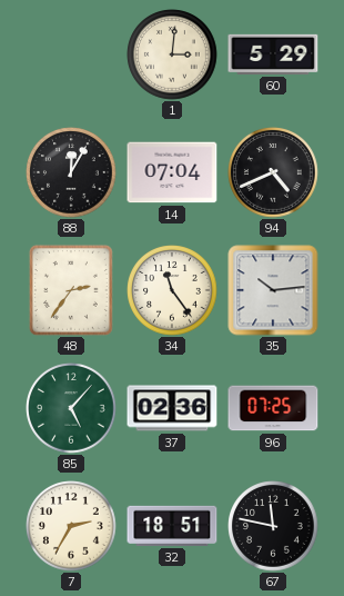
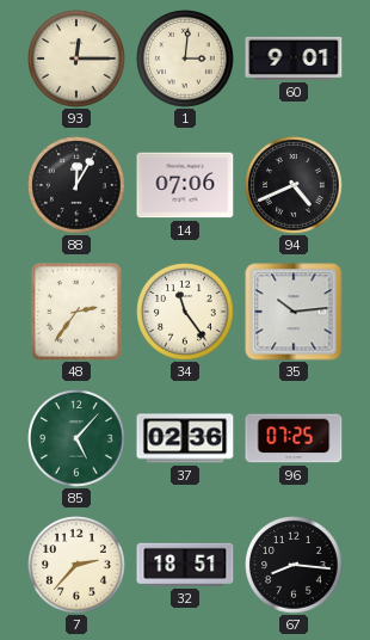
93: none -> 12:15
60: 5:29 -> 9:01
14: 07:04 -> 07:06
7: 2:35 -> 2:37
67: 11:47 -> 8:16
